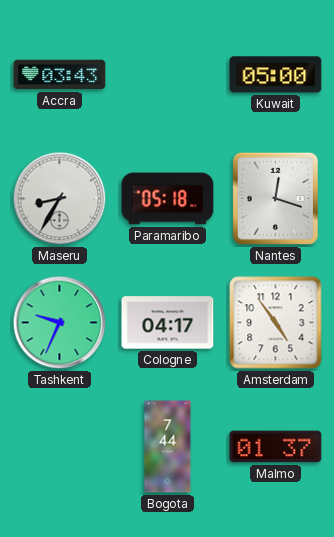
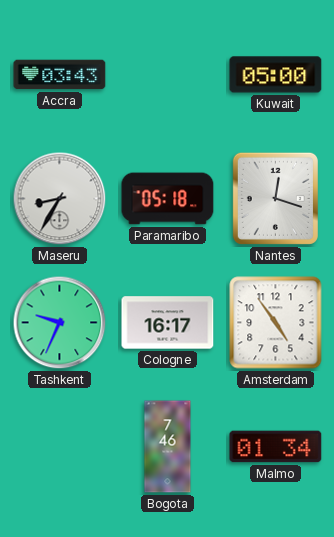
Cologne: 04:17 -> 16:17
Bogota: 7:44 -> 7:46
Malmo: 01:37 -> 01:34
